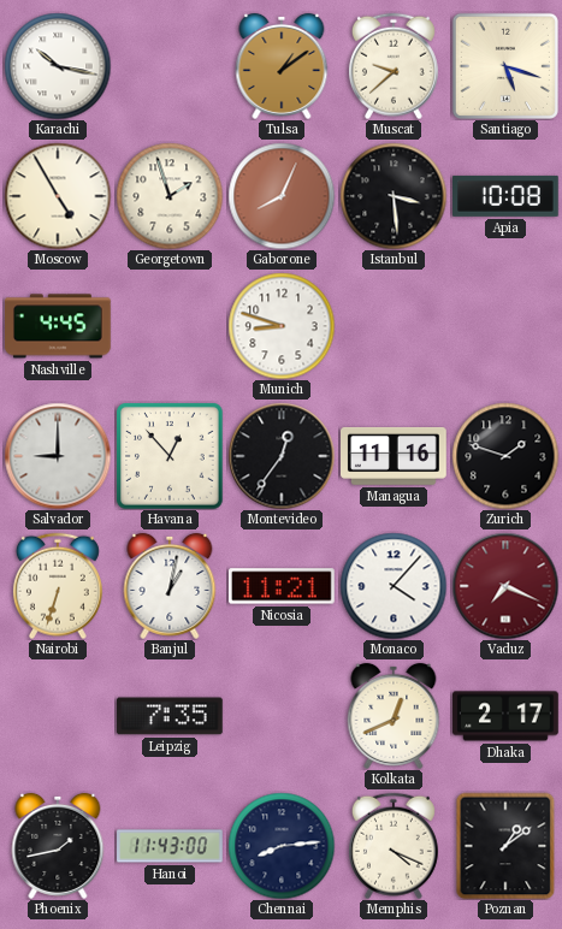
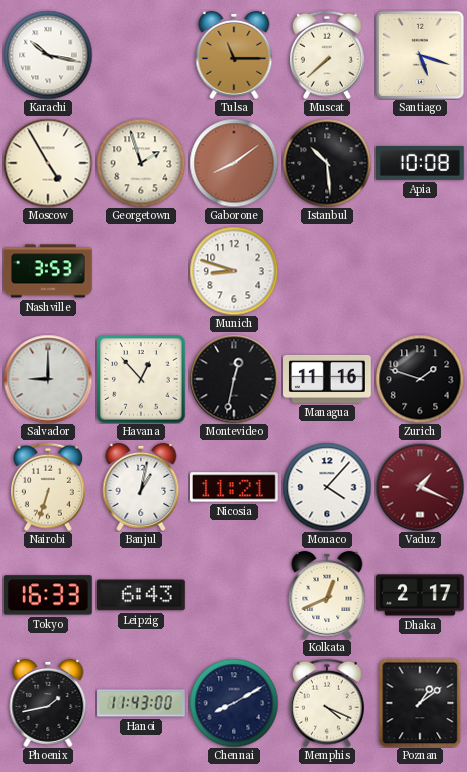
Tulsa: 1:09 -> 11:15
Muscat: 9:38 -> 7:38
Gaborone: 8:04 -> 8:09
Istanbul: 3:29 -> 10:29
Nashville: 4:45 -> 3:53
Montevideo: 12:36 -> 12:32
Vaduz: 7:19 -> 1:19
Tokyo: none -> 16:33
Leipzig: 7:35 -> 6:43
Chennai: 8:14 -> 8:10
